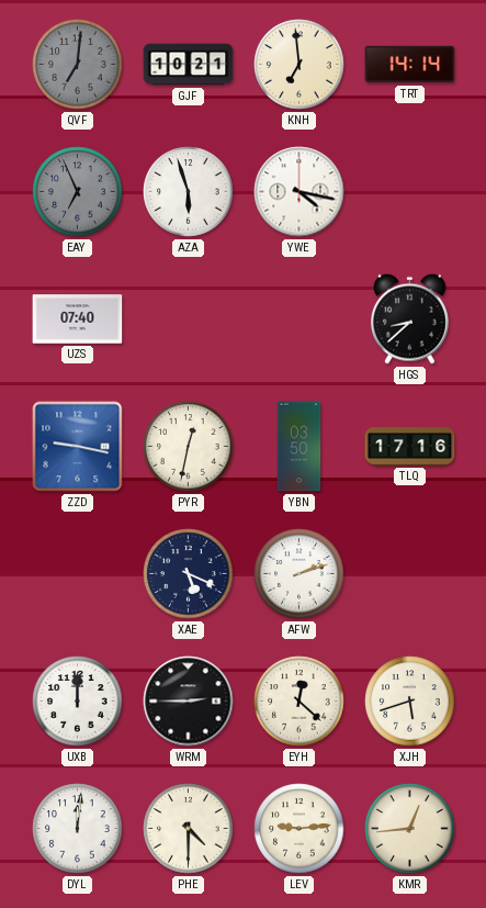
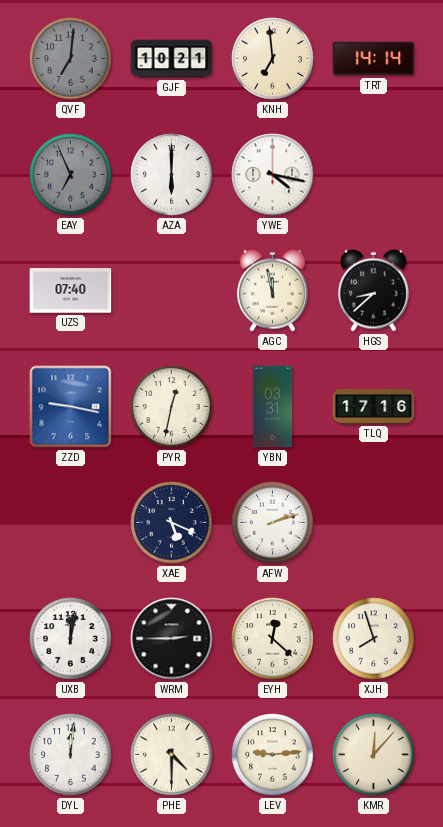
AZA: 5:57 -> 6:00
AGC: none -> 11:58
YBN: 03:50 -> 03:31
UXB: 12:00 -> 12:02
XJH: 5:42 -> 7:57
KMR: 12:44 -> 12:07
